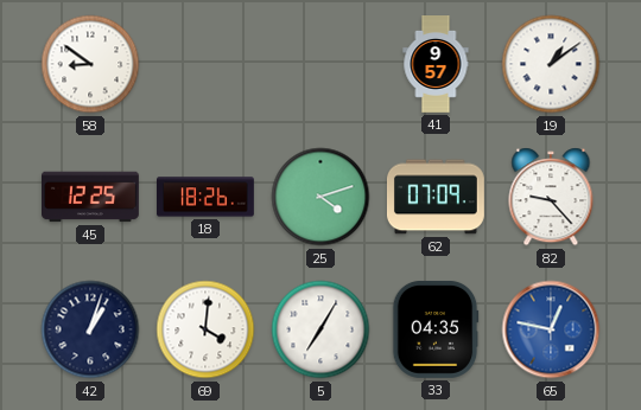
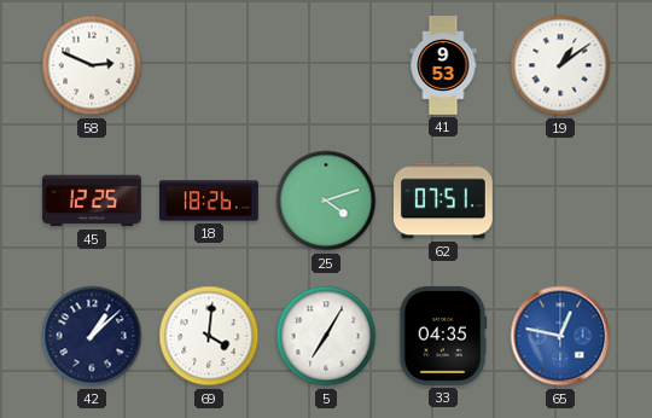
58: 8:51 -> 2:49
41: 9:57 -> 9:53
62: 07:09 -> 07:51
82: 9:23 -> none
42: 1:03 -> 1:08
